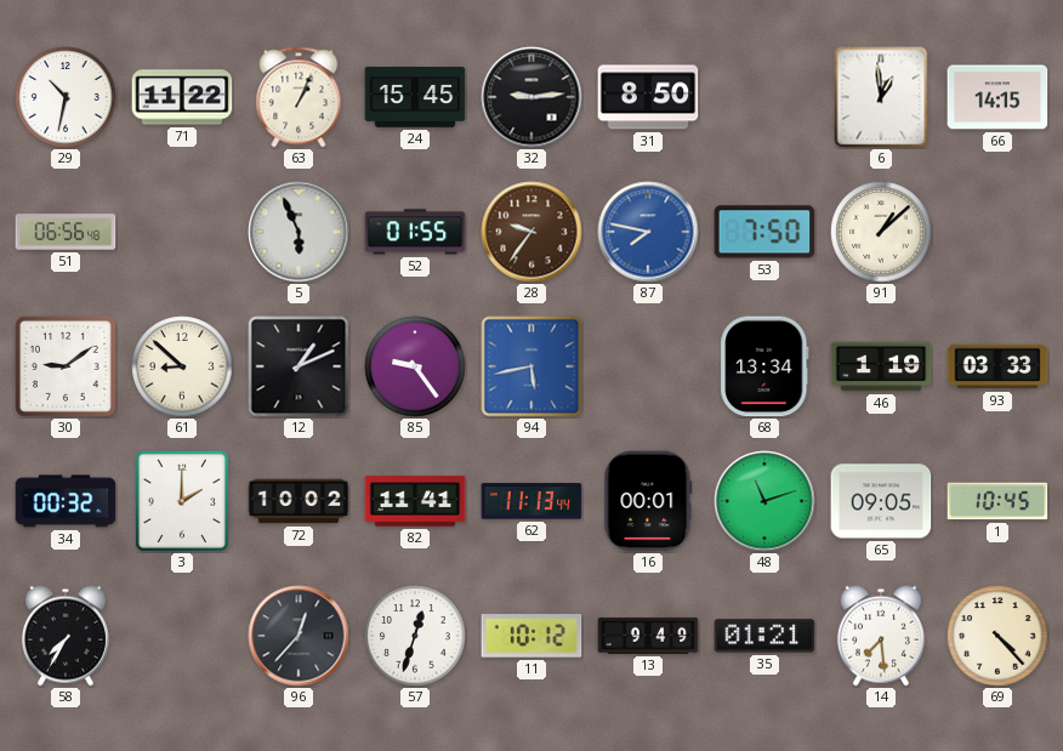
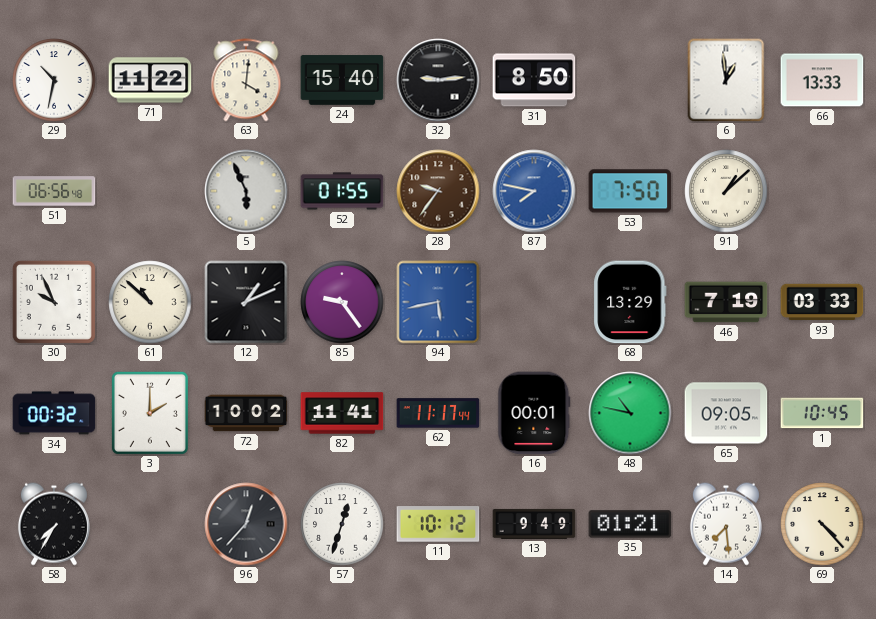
63: 1:04 -> 4:01
24: 15:45 -> 15:40
66: 14:15 -> 13:33
30: 9:09 -> 9:56
61: 8:52 -> 10:52
68: 13:34 -> 13:29
46: 1:19 -> 7:19
62: 11:13 -> 11:17
48: 11:12 -> 10:47
